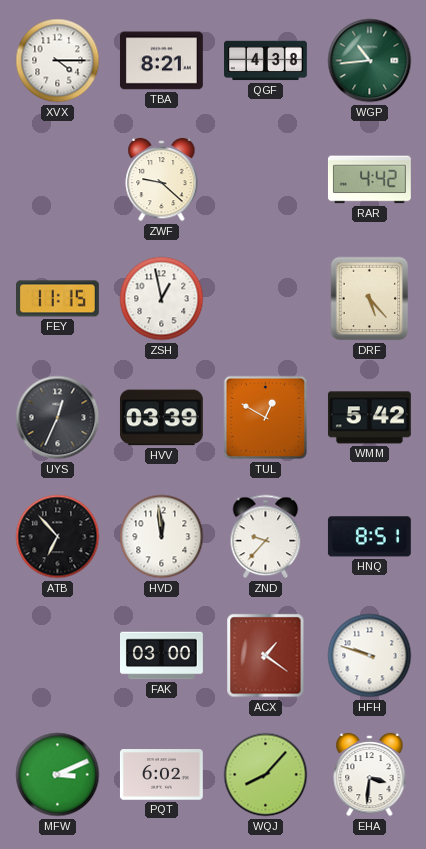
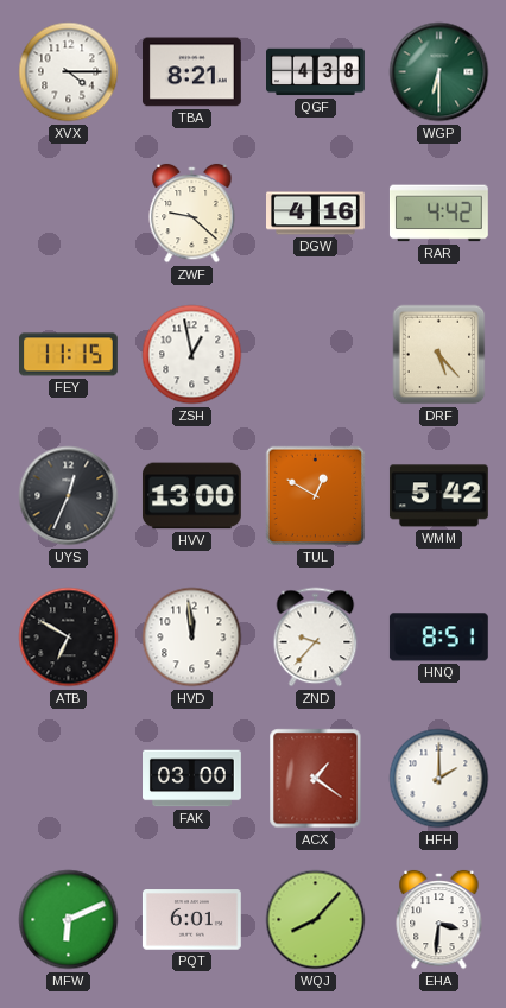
WGP: 10:44 -> 6:30
DGW: none -> 4:16
HVV: 03:39 -> 13:00
ATB: 6:53 -> 6:50
HFH: 9:48 -> 2:00
MFW: 3:11 -> 6:11
PQT: 6:02 -> 6:01
